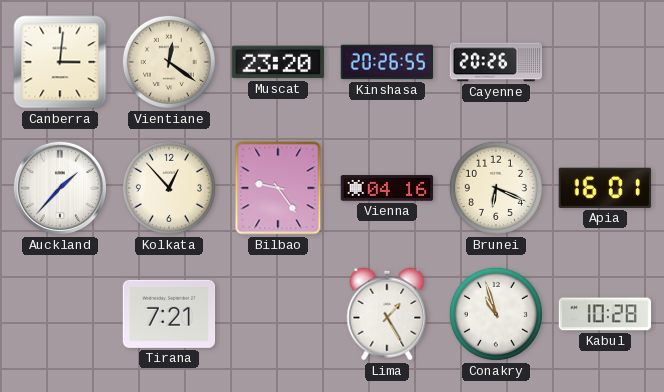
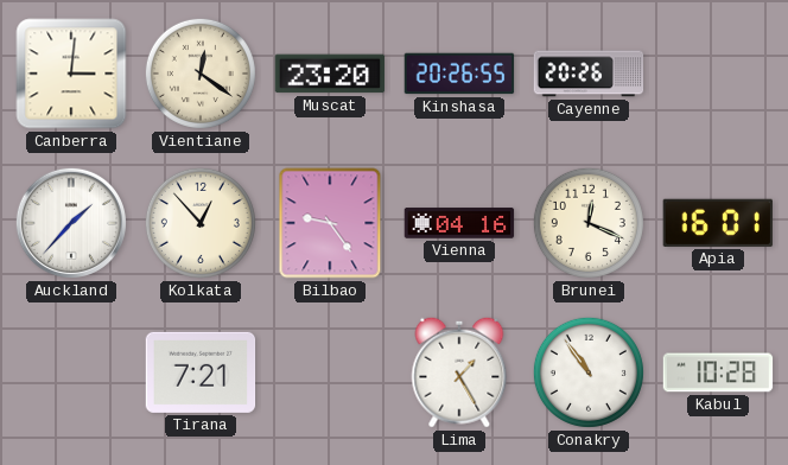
Brunei: 6:19 -> 12:19
Conakry: 10:57 -> 10:54
